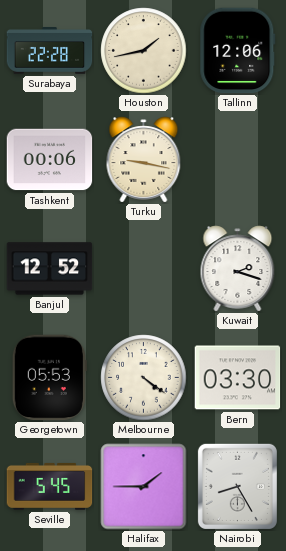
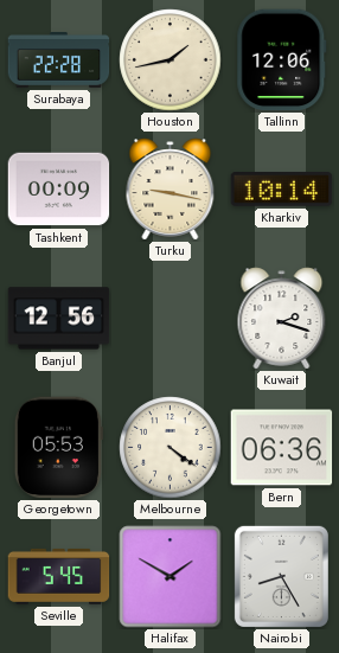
Tashkent: 00:06 -> 00:09
Kharkiv: none -> 10:14
Banjul: 12:52 -> 12:56
Bern: 03:30 -> 06:36
Halifax: 1:45 -> 1:50
